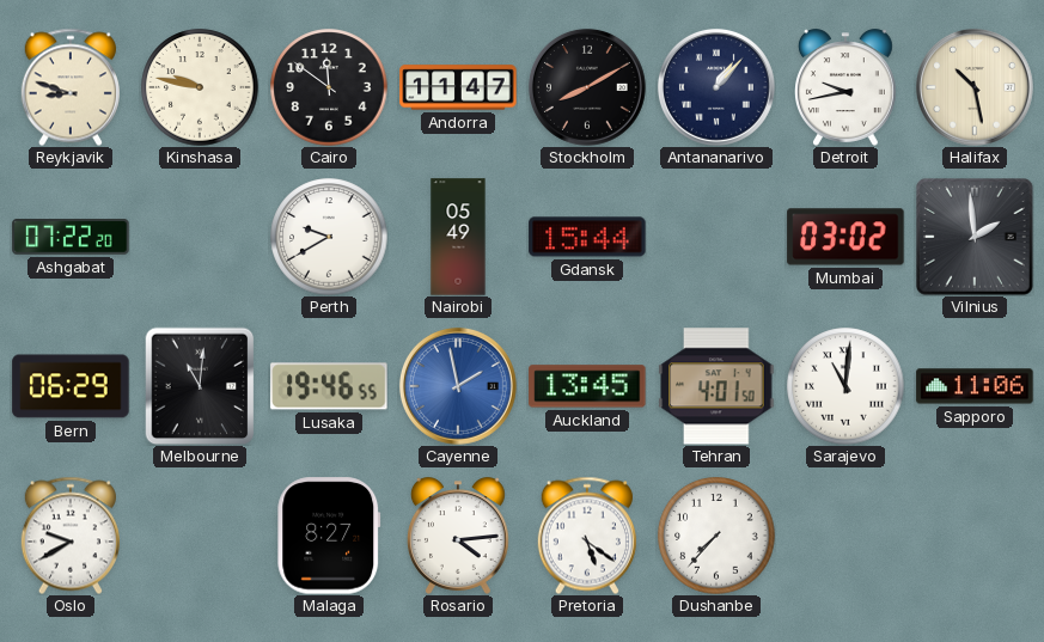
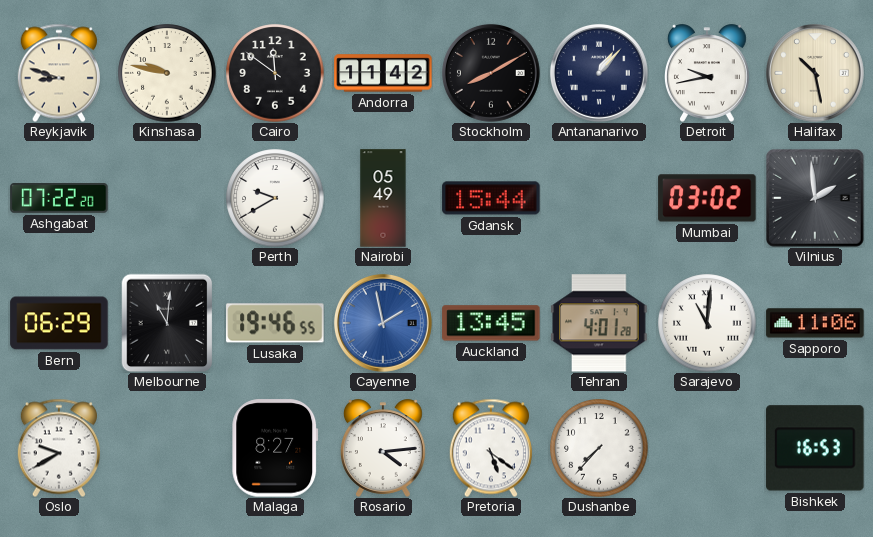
Andorra: 11:47 -> 11:42
Tehran: 4:01:50 -> 4:01:28
Bishkek: none -> 16:53
